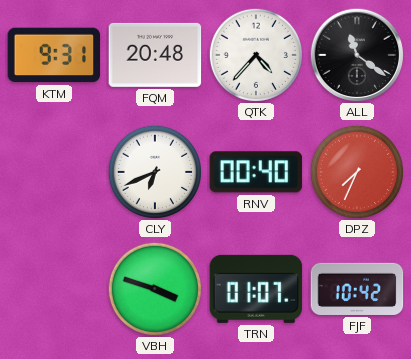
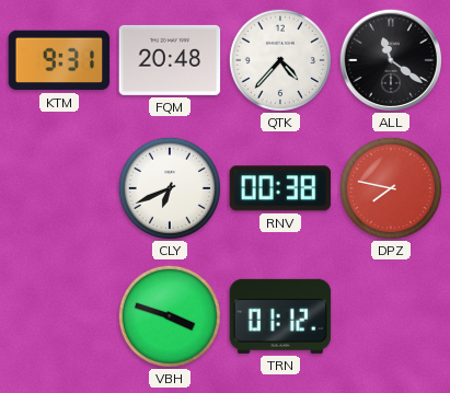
RNV: 00:40 -> 00:38
DPZ: 7:34 -> 7:47
TRN: 01:07 -> 01:12
FJF: 10:42 -> none
